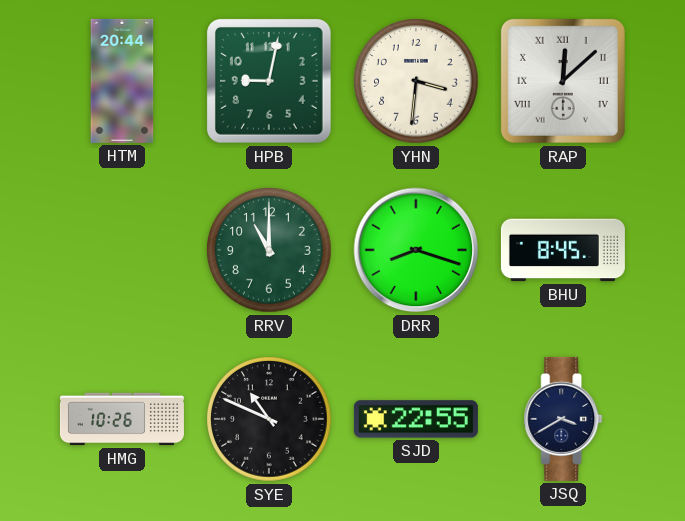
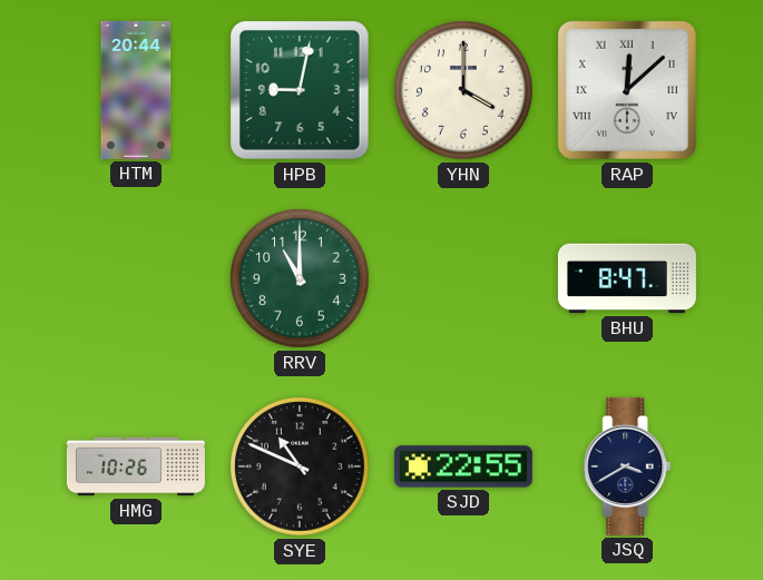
YHN: 3:31 -> 4:00
DRR: 8:18 -> none
BHU: 8:45 -> 8:47
